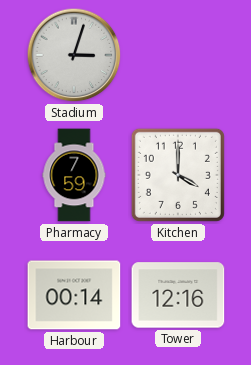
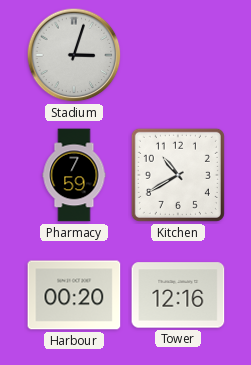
Kitchen: 4:00 -> 10:40
Harbour: 00:14 -> 00:20
